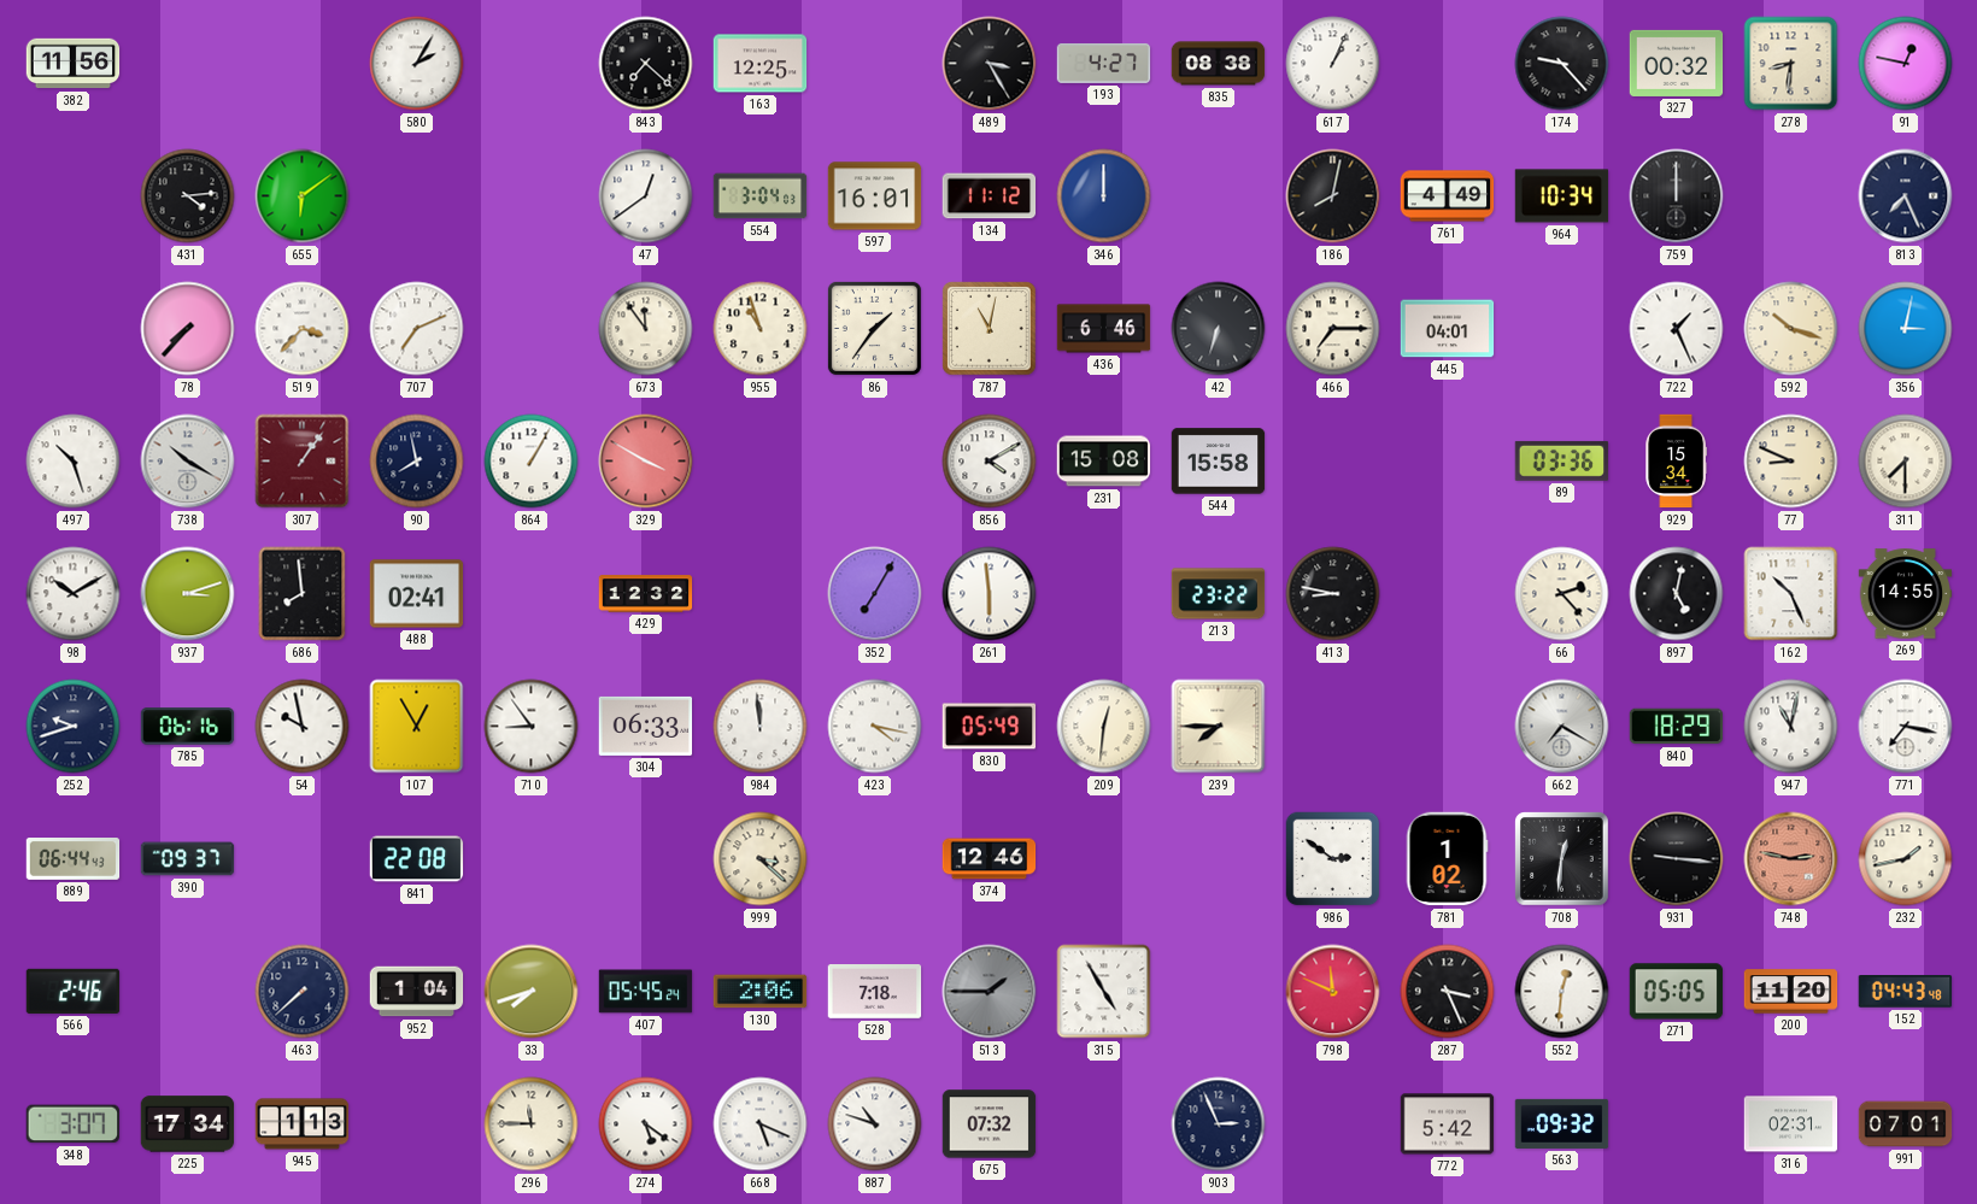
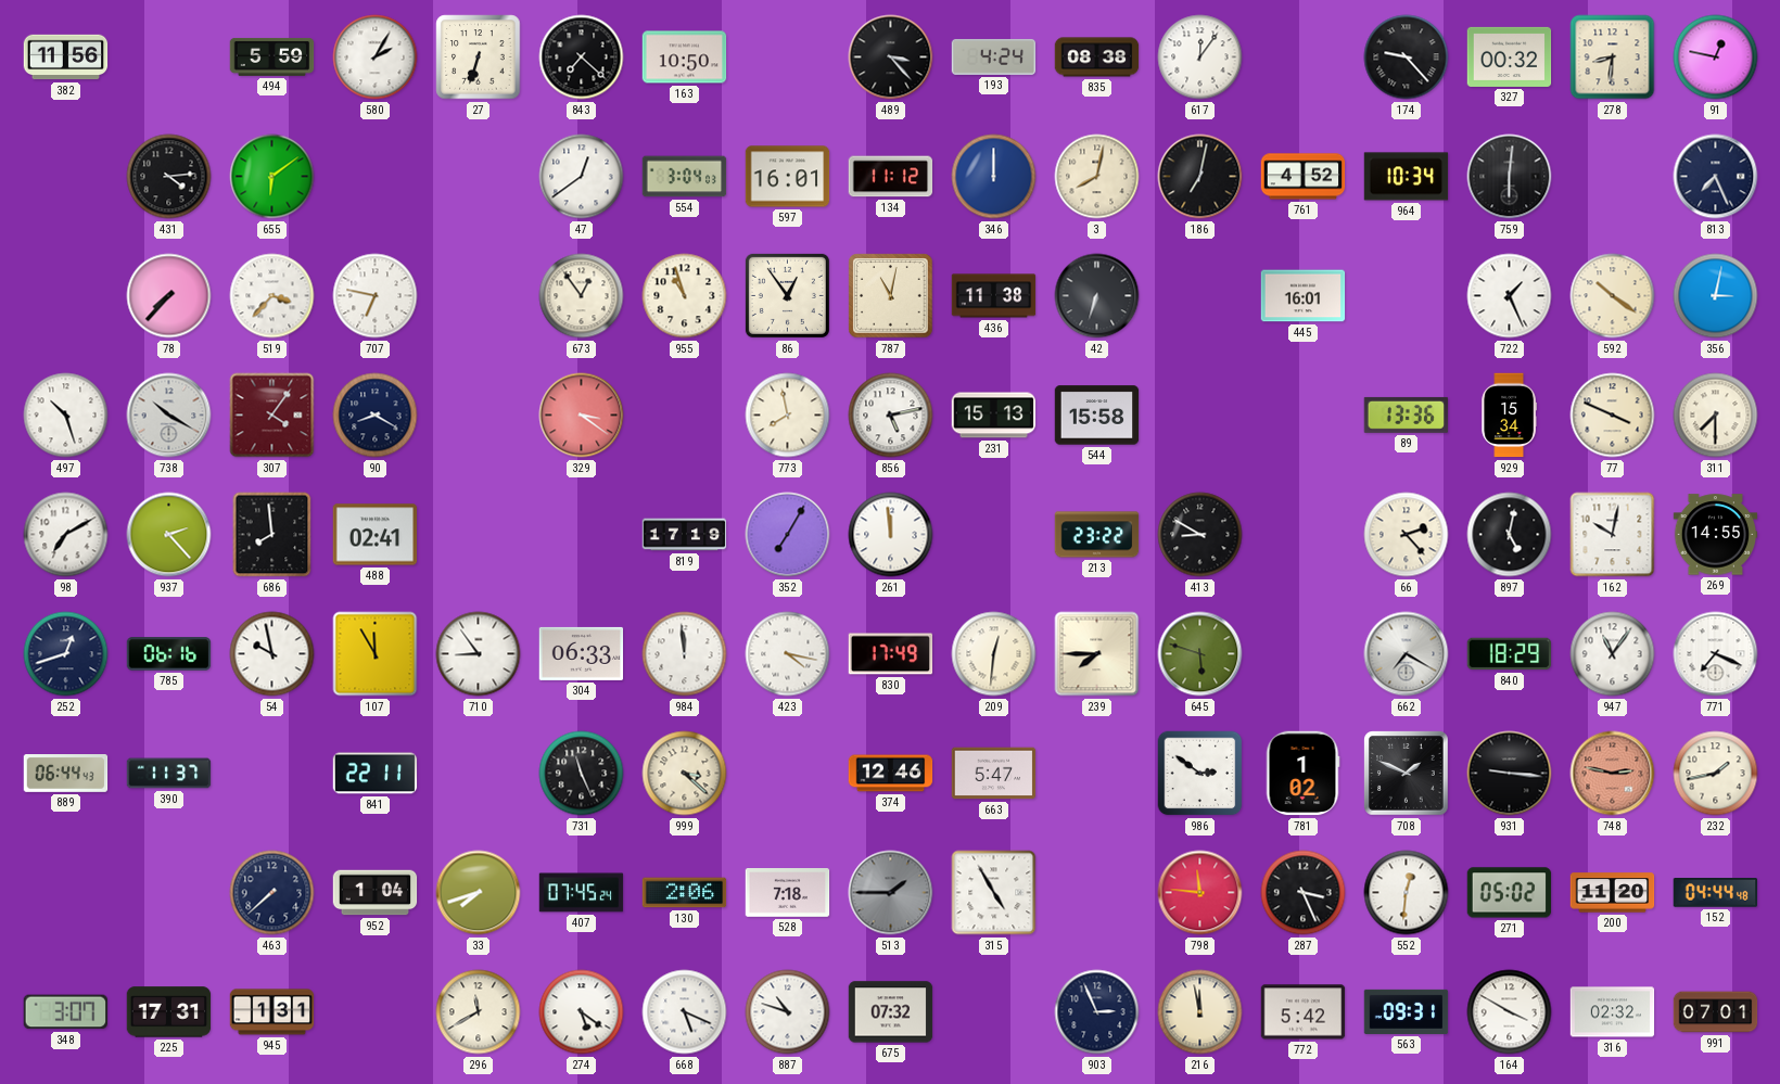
494: none -> 5:59
27: none -> 6:33
163: 12:25 -> 10:50
489: 3:25 -> 3:23
193: 4:27 -> 4:24
617: 1:04 -> 12:06
3: none -> 8:02
186: 8:02 -> 7:02
761: 4:49 -> 4:52
759: 12:00 -> 6:01
707: 7:11 -> 6:47
673: 11:54 -> 12:54
86: 1:36 -> 12:54
436: 6:46 -> 11:38
466: 7:15 -> none
445: 04:01 -> 16:01
592: 10:18 -> 10:21
307: 1:06 -> 4:06
90: 7:58 -> 8:20
864: 1:05 -> none
329: 3:50 -> 3:21
773: none -> 7:58
856: 4:10 -> 5:13
231: 15:08 -> 15:13
89: 03:36 -> 13:36
77: 8:49 -> 3:49
98: 10:10 -> 7:10
937: 3:12 -> 2:23
429: 12:32 -> none
819: none -> 17:19
261: 5:59 -> 11:59
413: 8:47 -> 8:50
162: 10:26 -> 10:02
252: 9:42 -> 12:42
107: 12:55 -> 11:55
830: 05:49 -> 17:49
645: none -> 5:48
947: 11:02 -> 11:06
771: 7:17 -> 7:19
390: 09:37 -> 11:37
841: 22:08 -> 22:11
731: none -> 11:26
663: none -> 5:47
708: 12:31 -> 1:49
566: 2:46 -> none
407: 05:45 -> 07:45
798: 11:49 -> 11:46
271: 05:05 -> 05:02
152: 04:43 -> 04:44
225: 17:34 -> 17:31
945: 1:13 -> 1:31
296: 11:45 -> 11:40
216: none -> 11:58
563: 09:32 -> 09:31
164: none -> 3:50
316: 02:31 -> 02:32
